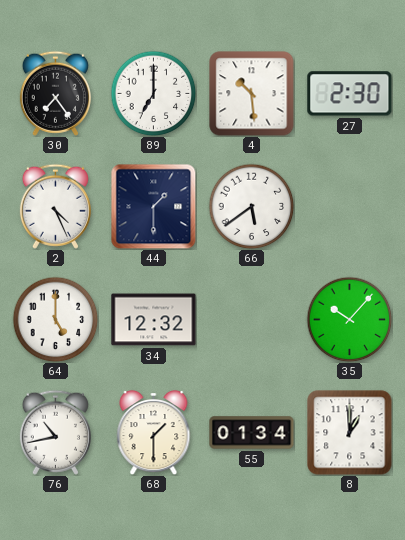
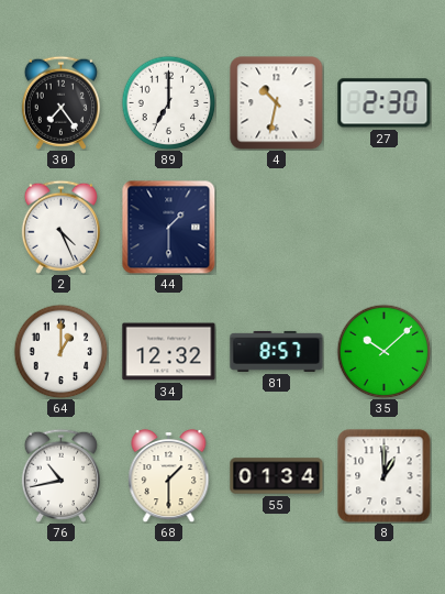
4: 10:29 -> 10:32
66: 5:39 -> none
64: 5:00 -> 1:00
81: none -> 8:57
35: 10:07 -> 10:08
